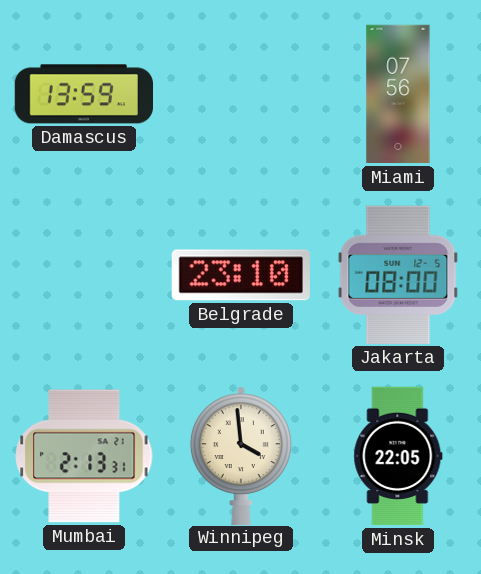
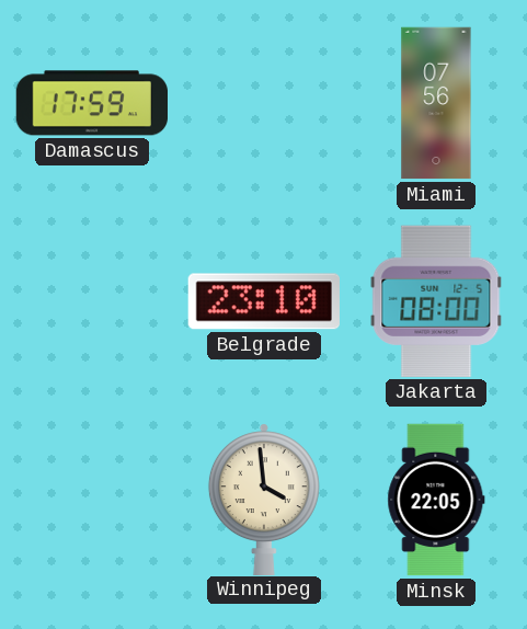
Damascus: 13:59 -> 17:59
Mumbai: 2:13 -> none
